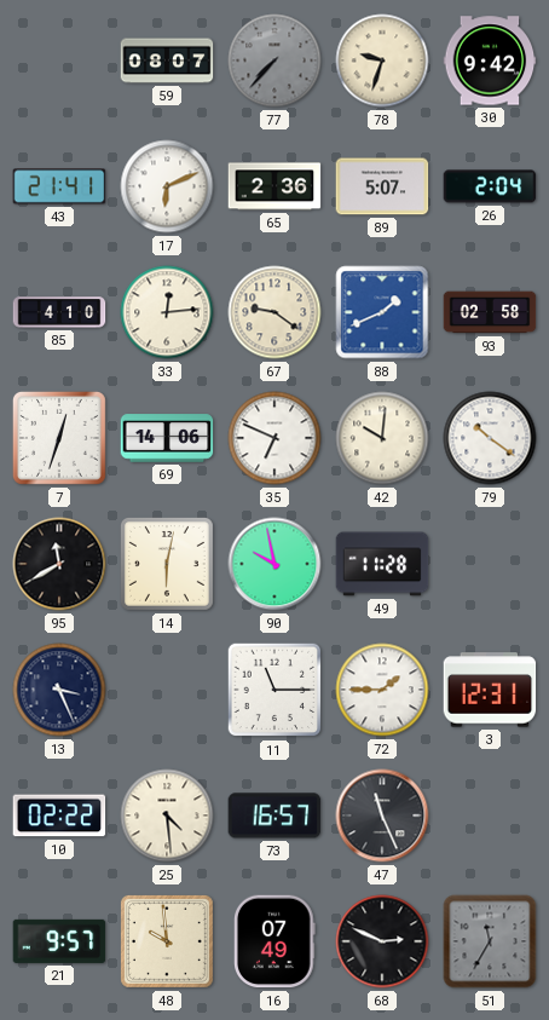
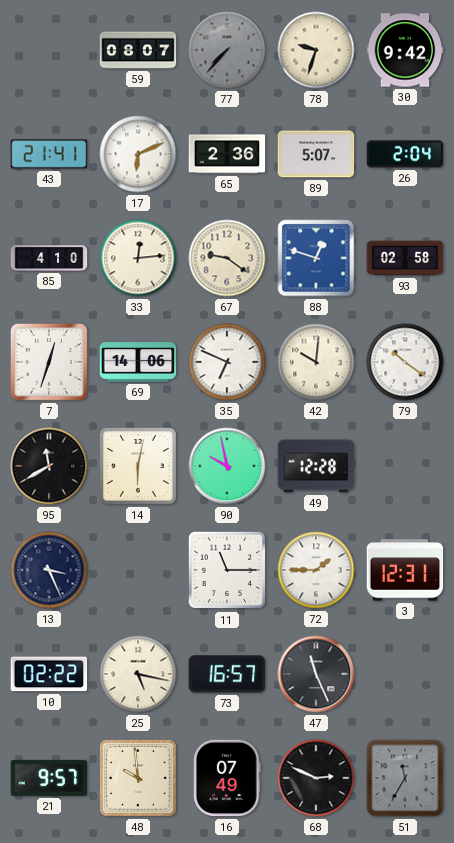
88: 1:41 -> 12:48
49: 11:28 -> 12:28
25: 4:29 -> 5:17
